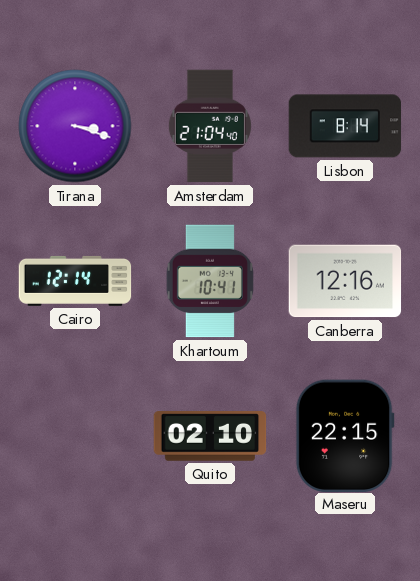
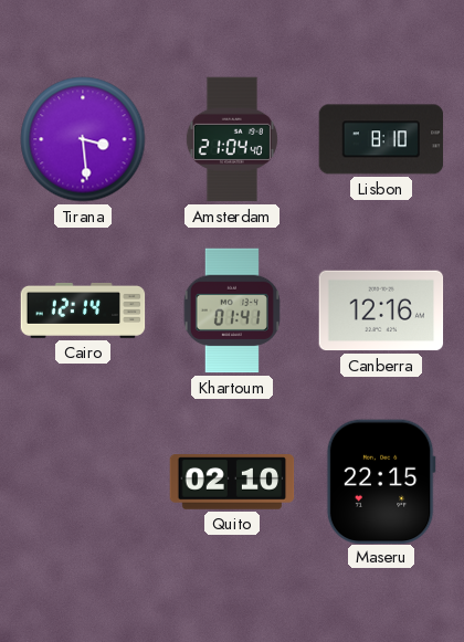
Tirana: 3:18 -> 3:29
Lisbon: 8:14 -> 8:10
Khartoum: 10:41 -> 01:41
